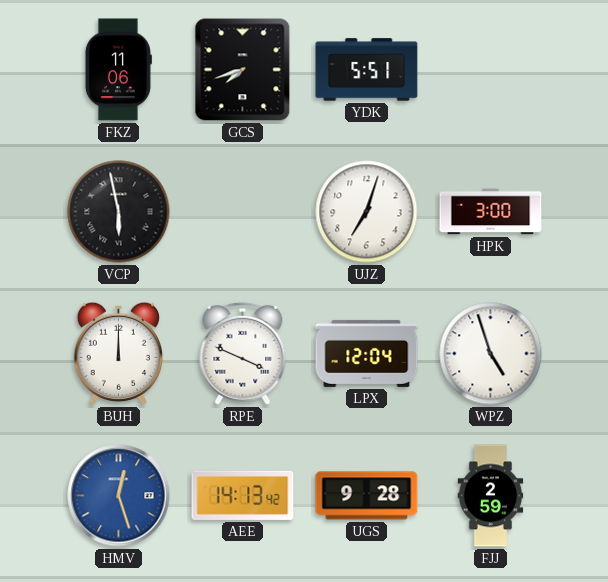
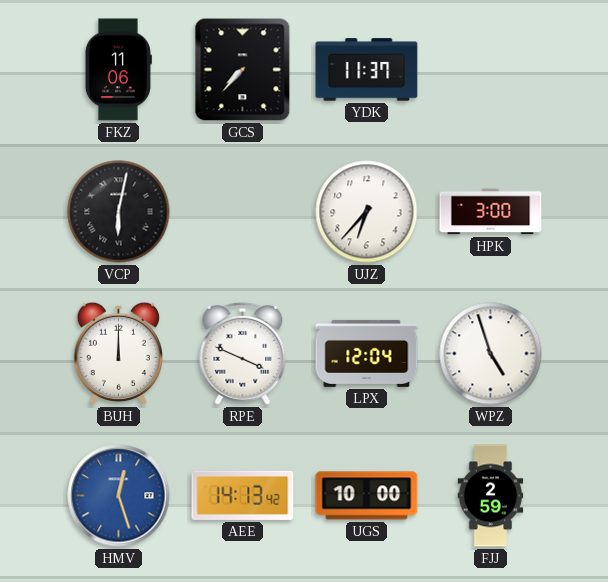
GCS: 7:42 -> 7:37
YDK: 5:51 -> 11:37
VCP: 5:58 -> 6:02
UJZ: 7:03 -> 6:37
UGS: 9:28 -> 10:00
